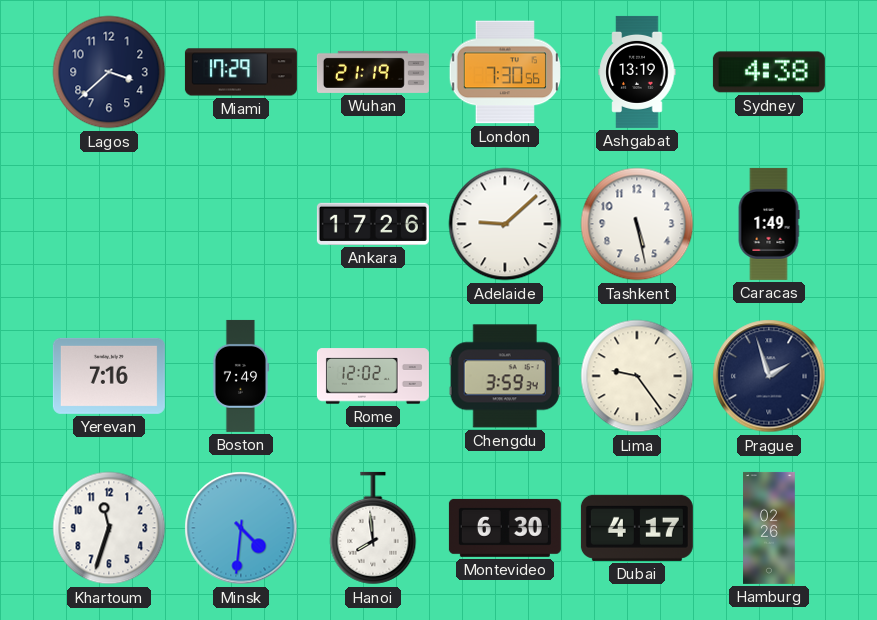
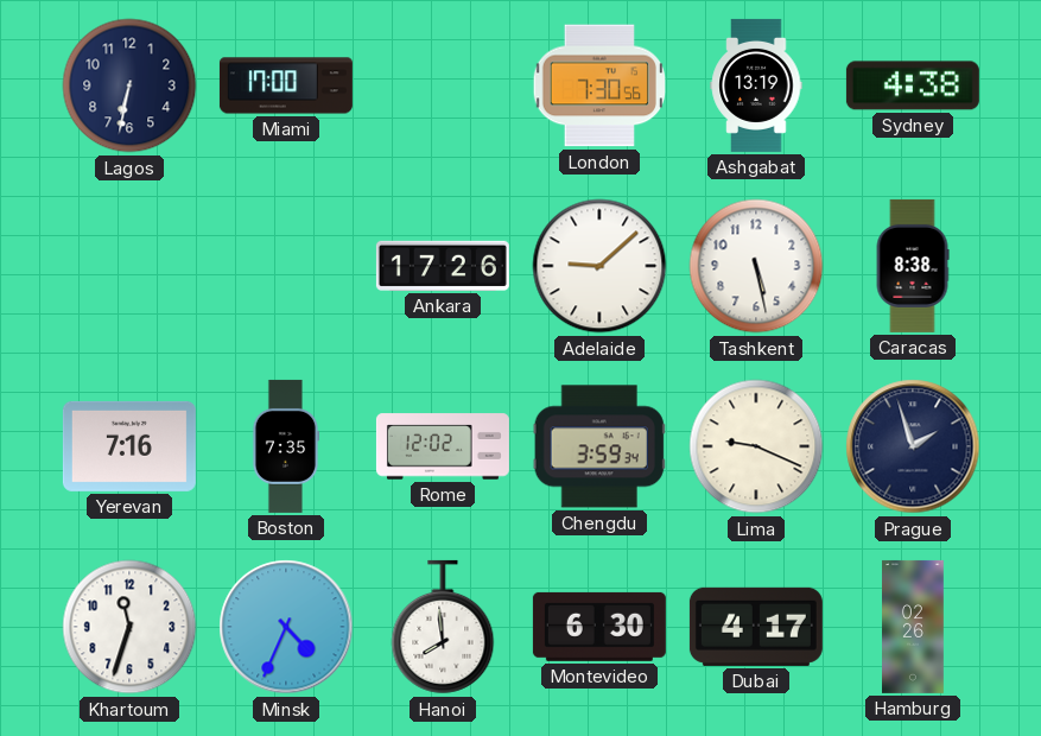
Lagos: 3:38 -> 6:32
Miami: 17:29 -> 17:00
Wuhan: 21:19 -> none
Caracas: 1:49 -> 8:38
Boston: 7:49 -> 7:35
Lima: 9:24 -> 9:19
Minsk: 4:31 -> 4:34
